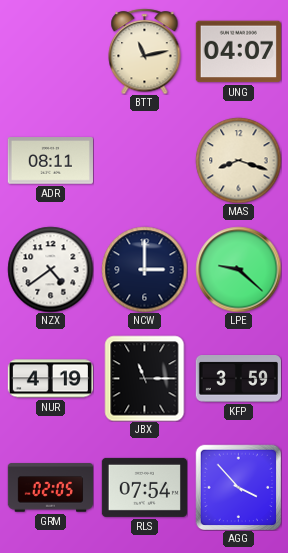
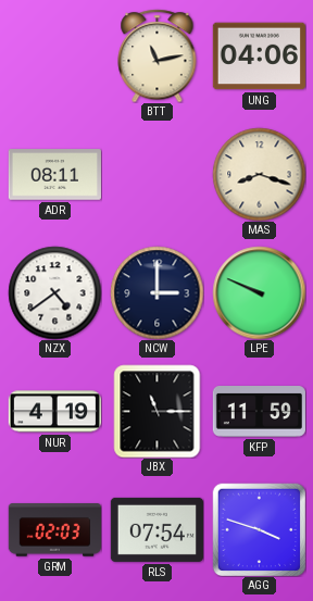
UNG: 04:07 -> 04:06
LPE: 9:22 -> 9:49
KFP: 3:59 -> 11:59
GRM: 02:05 -> 02:03
AGG: 3:53 -> 3:48
